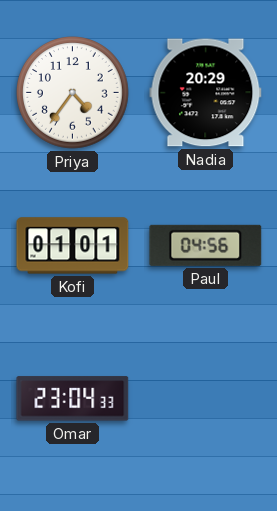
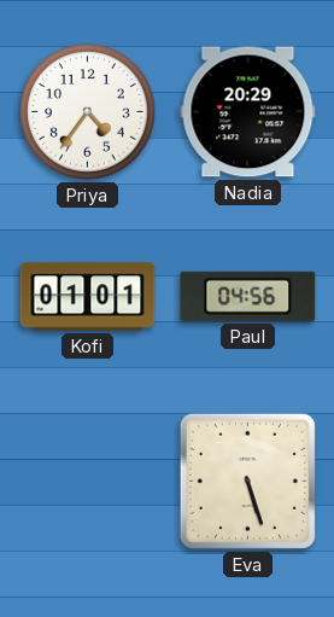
Omar: 23:04 -> none
Eva: none -> 5:27
